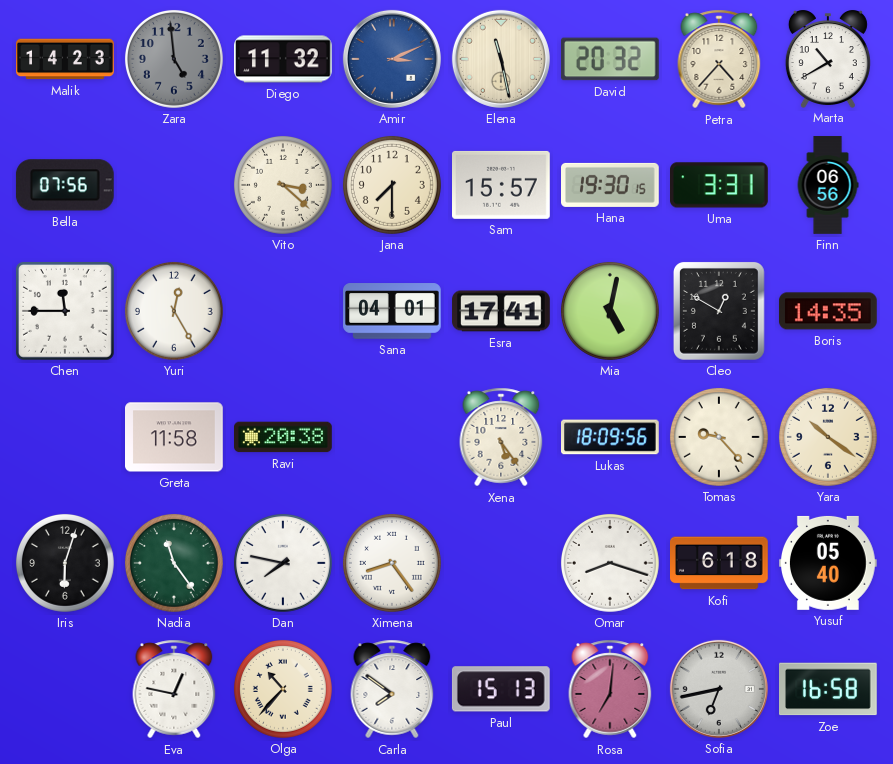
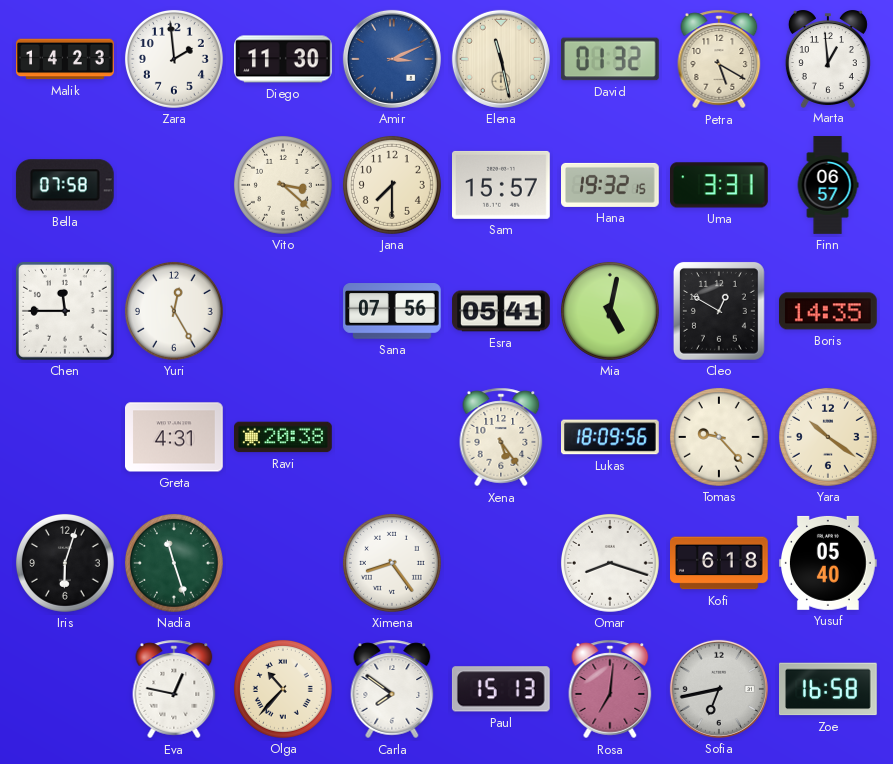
Zara: 4:59 -> 1:59
Zara dial: grey -> white
Diego: 11:32 -> 11:30
David: 20:32 -> 01:32
Petra: 4:37 -> 5:20
Marta: 10:40 -> 12:59
Bella: 07:56 -> 07:58
Hana: 19:30 -> 19:32
Finn: 06:56 -> 06:57
Sana: 04:01 -> 07:56
Esra: 17:41 -> 05:41
Greta: 11:58 -> 4:31
Nadia: 11:24 -> 11:27
Dan: 7:47 -> none
